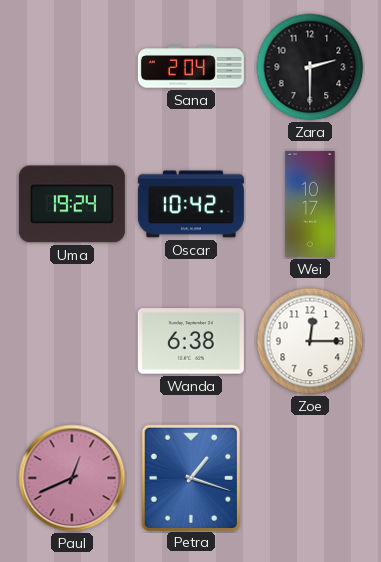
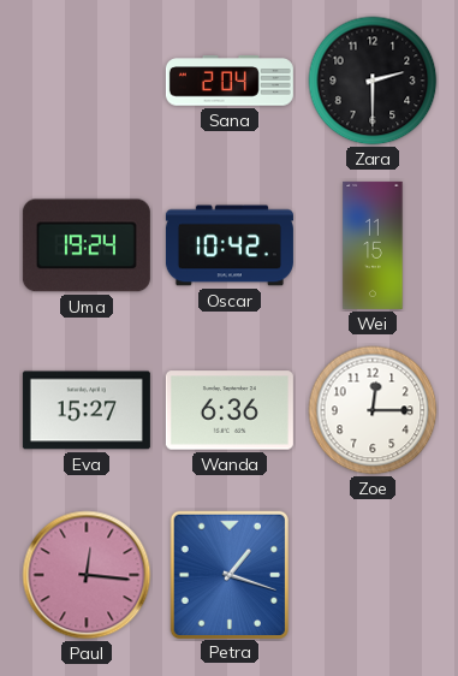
Wei: 10:17 -> 11:15
Eva: none -> 15:27
Wanda: 6:38 -> 6:36
Paul: 12:41 -> 12:16
